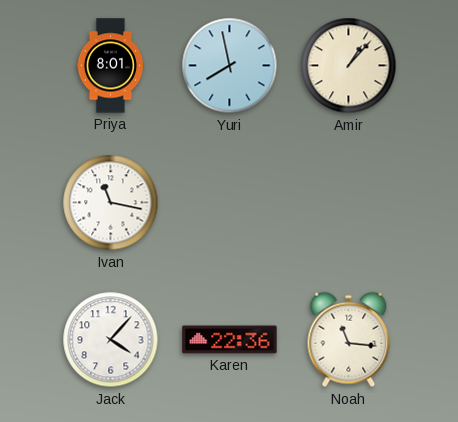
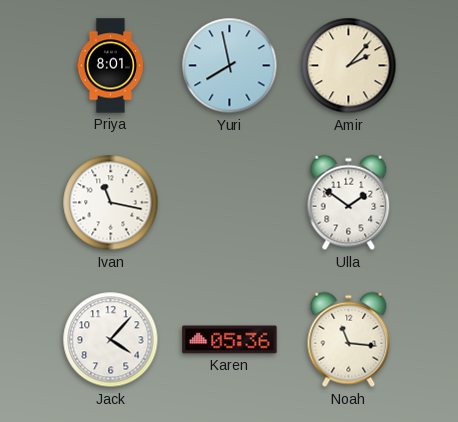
Amir: 1:07 -> 2:07
Ulla: none -> 1:51
Karen: 22:36 -> 05:36
